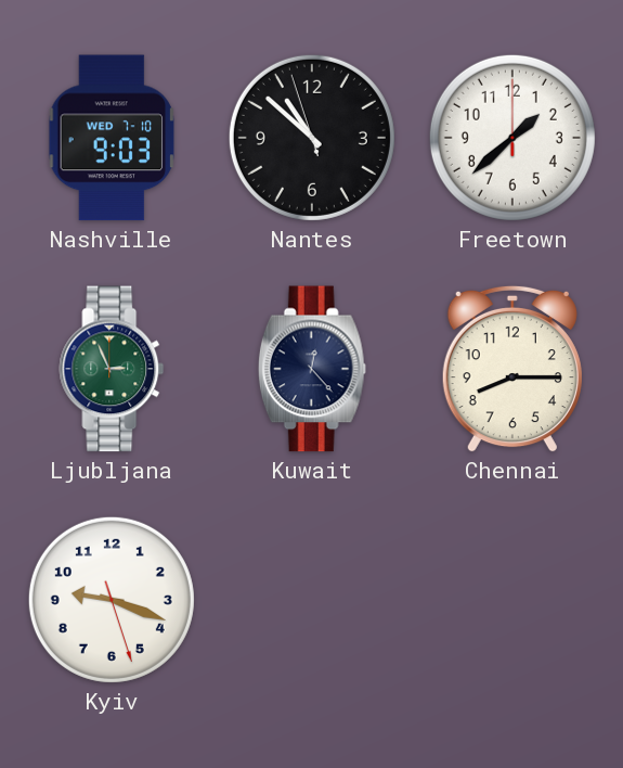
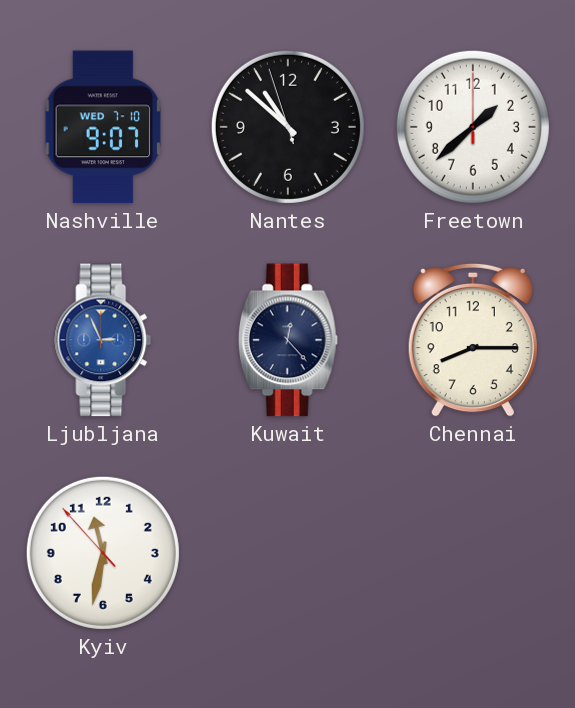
Nashville: 9:03 -> 9:07
Ljubljana dial: green -> blue
Kyiv: 9:18 -> 11:31
